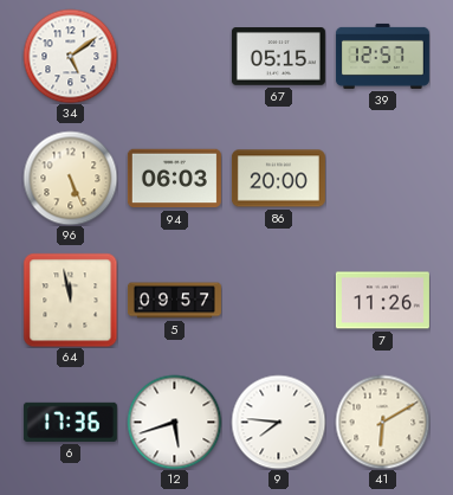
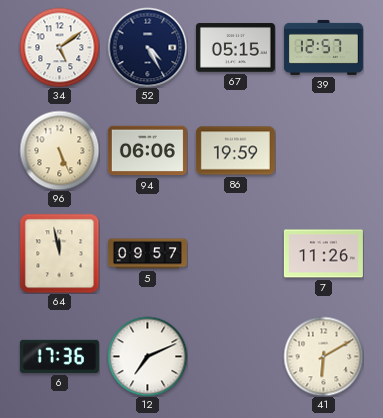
52: none -> 4:25
94: 06:03 -> 06:06
86: 20:00 -> 19:59
12: 5:42 -> 7:11
9: 7:46 -> none
